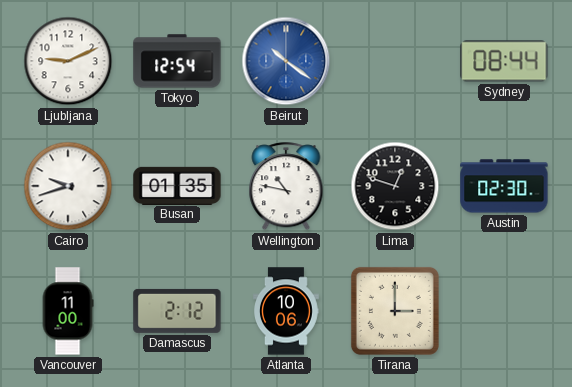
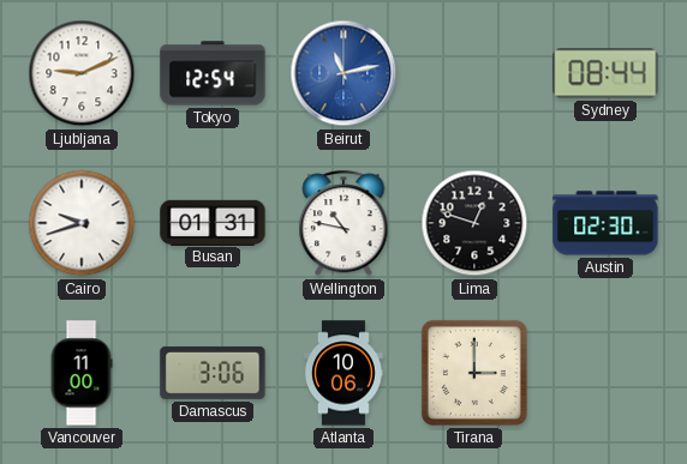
Beirut: 10:21 -> 11:13
Busan: 01:35 -> 01:31
Damascus: 2:12 -> 3:06
